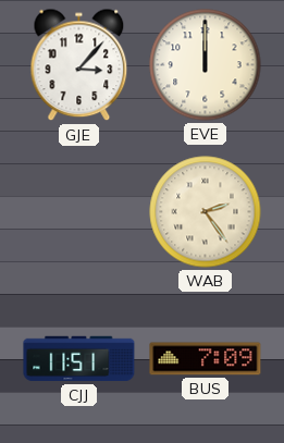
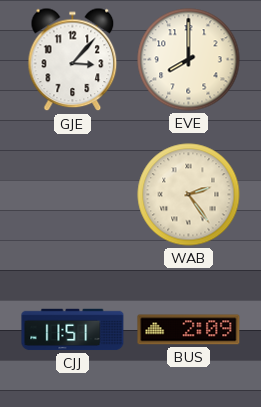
EVE: 12:00 -> 8:00
BUS: 7:09 -> 2:09
